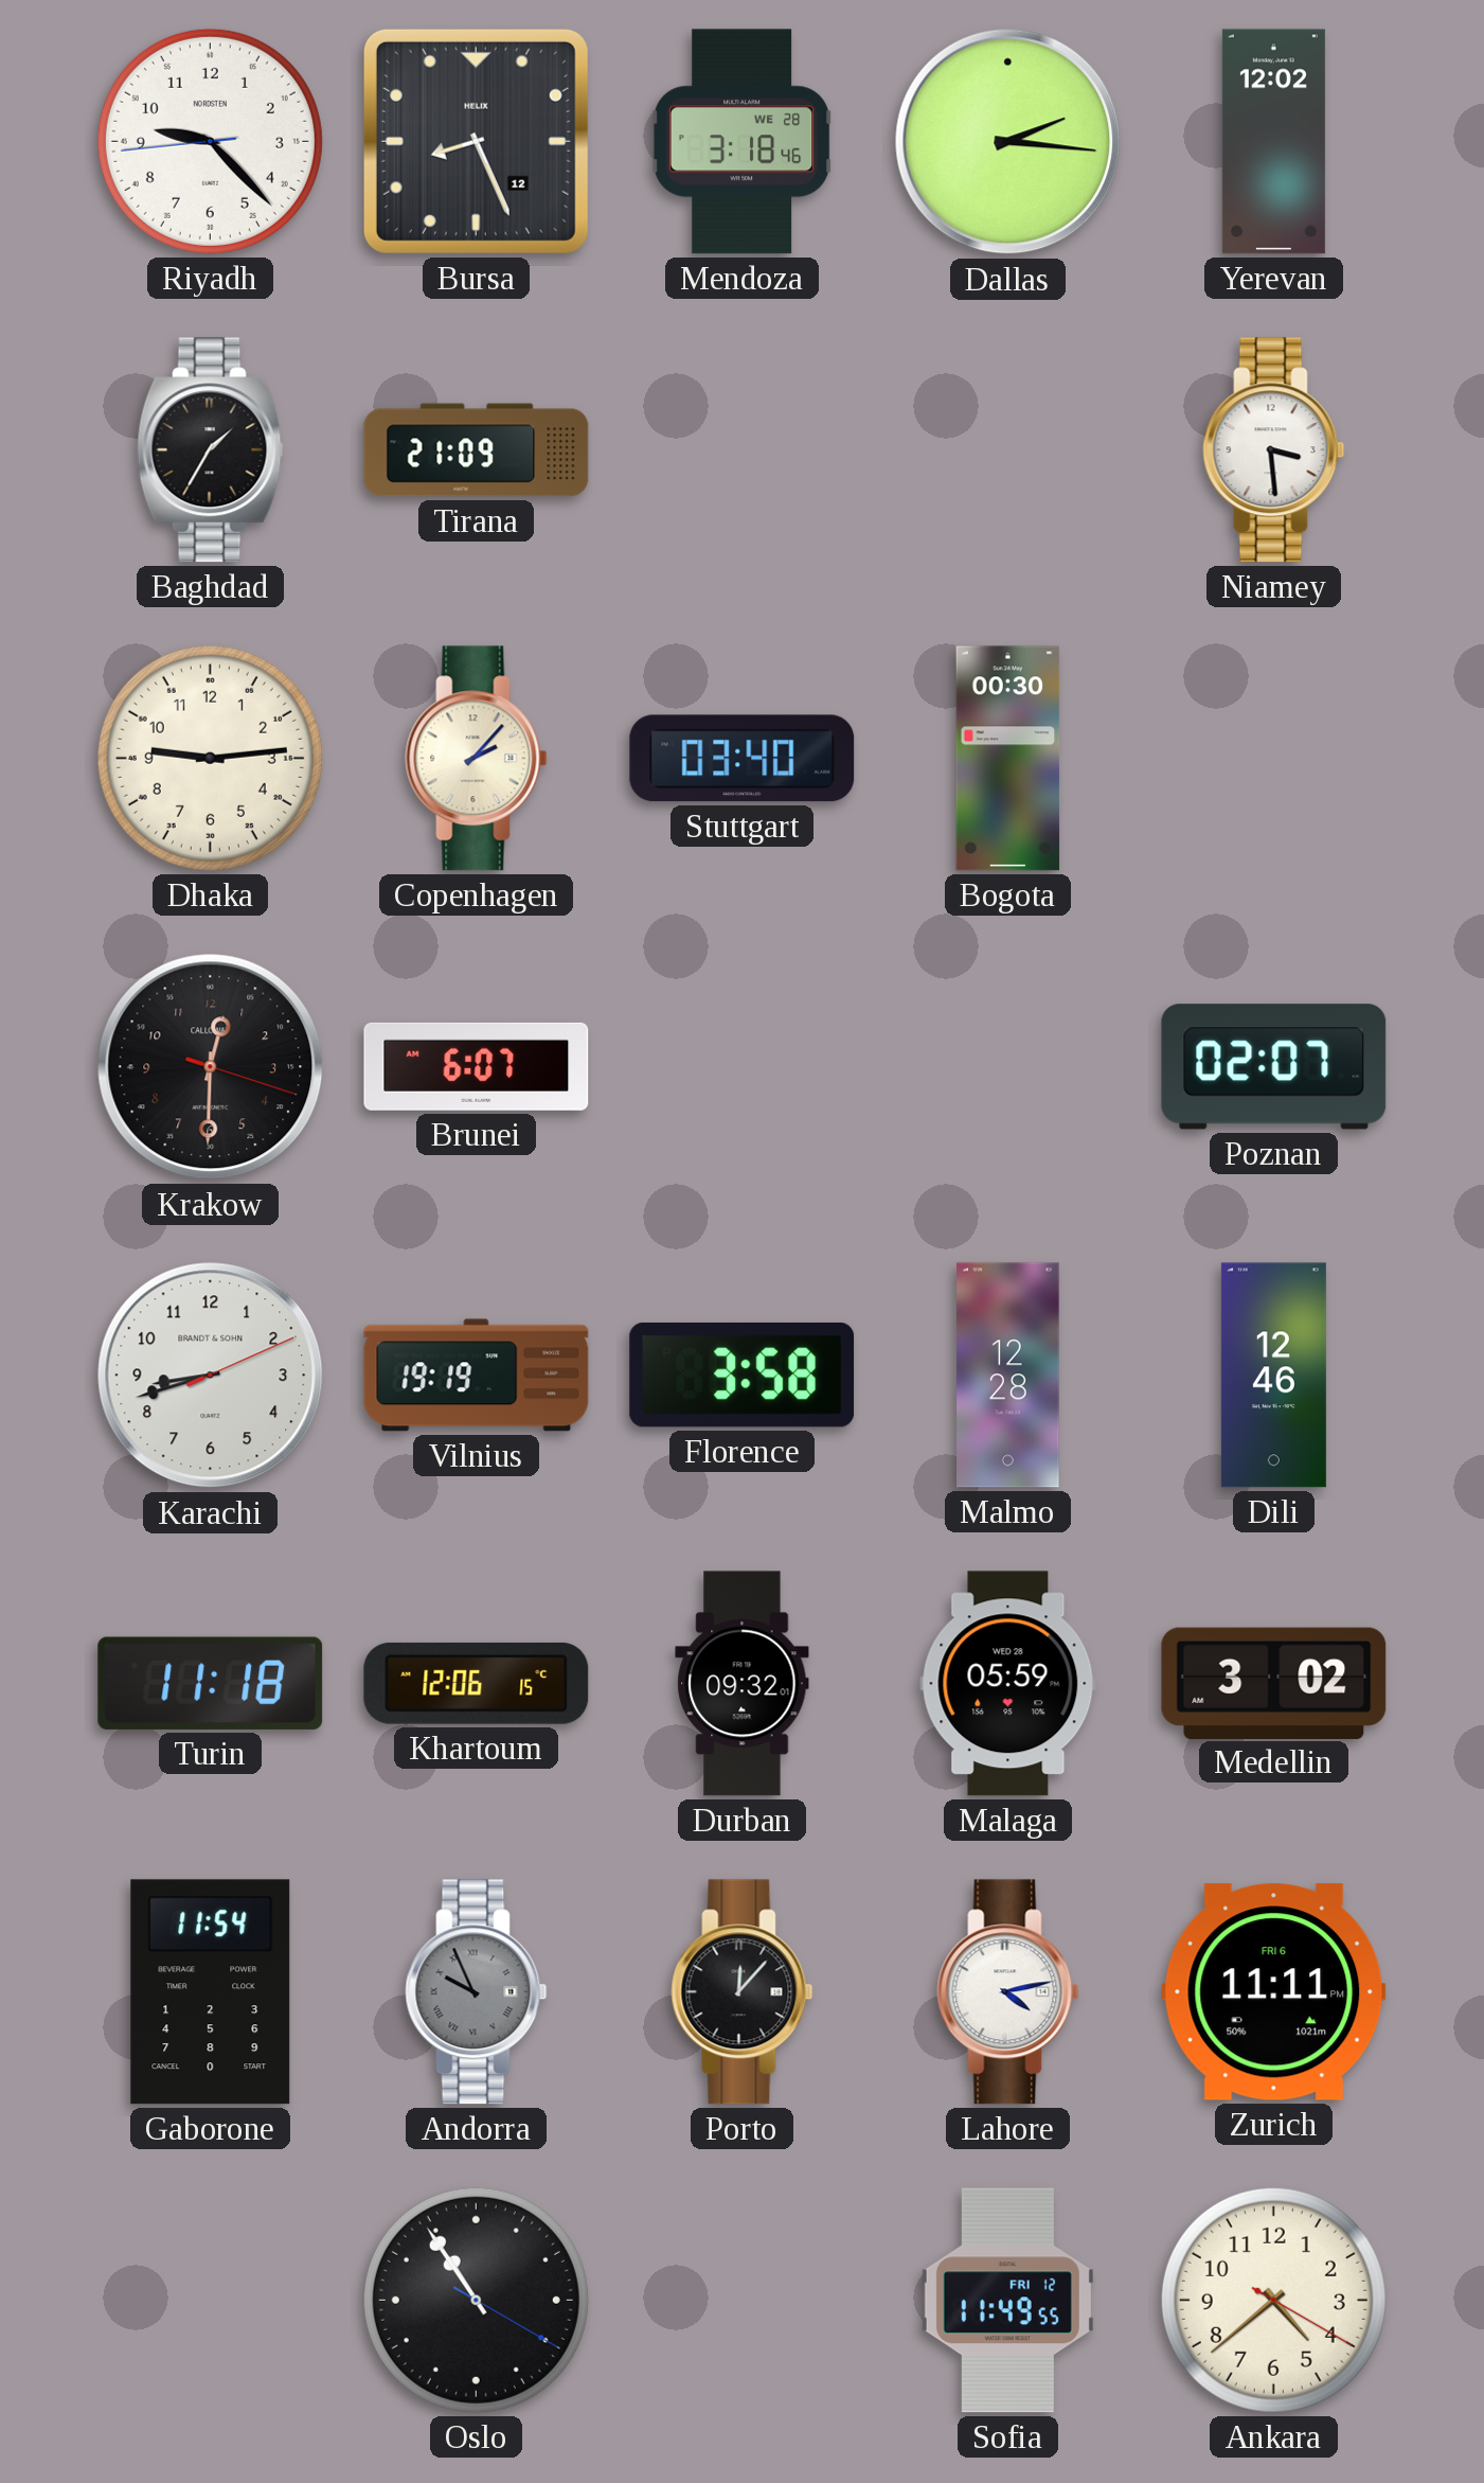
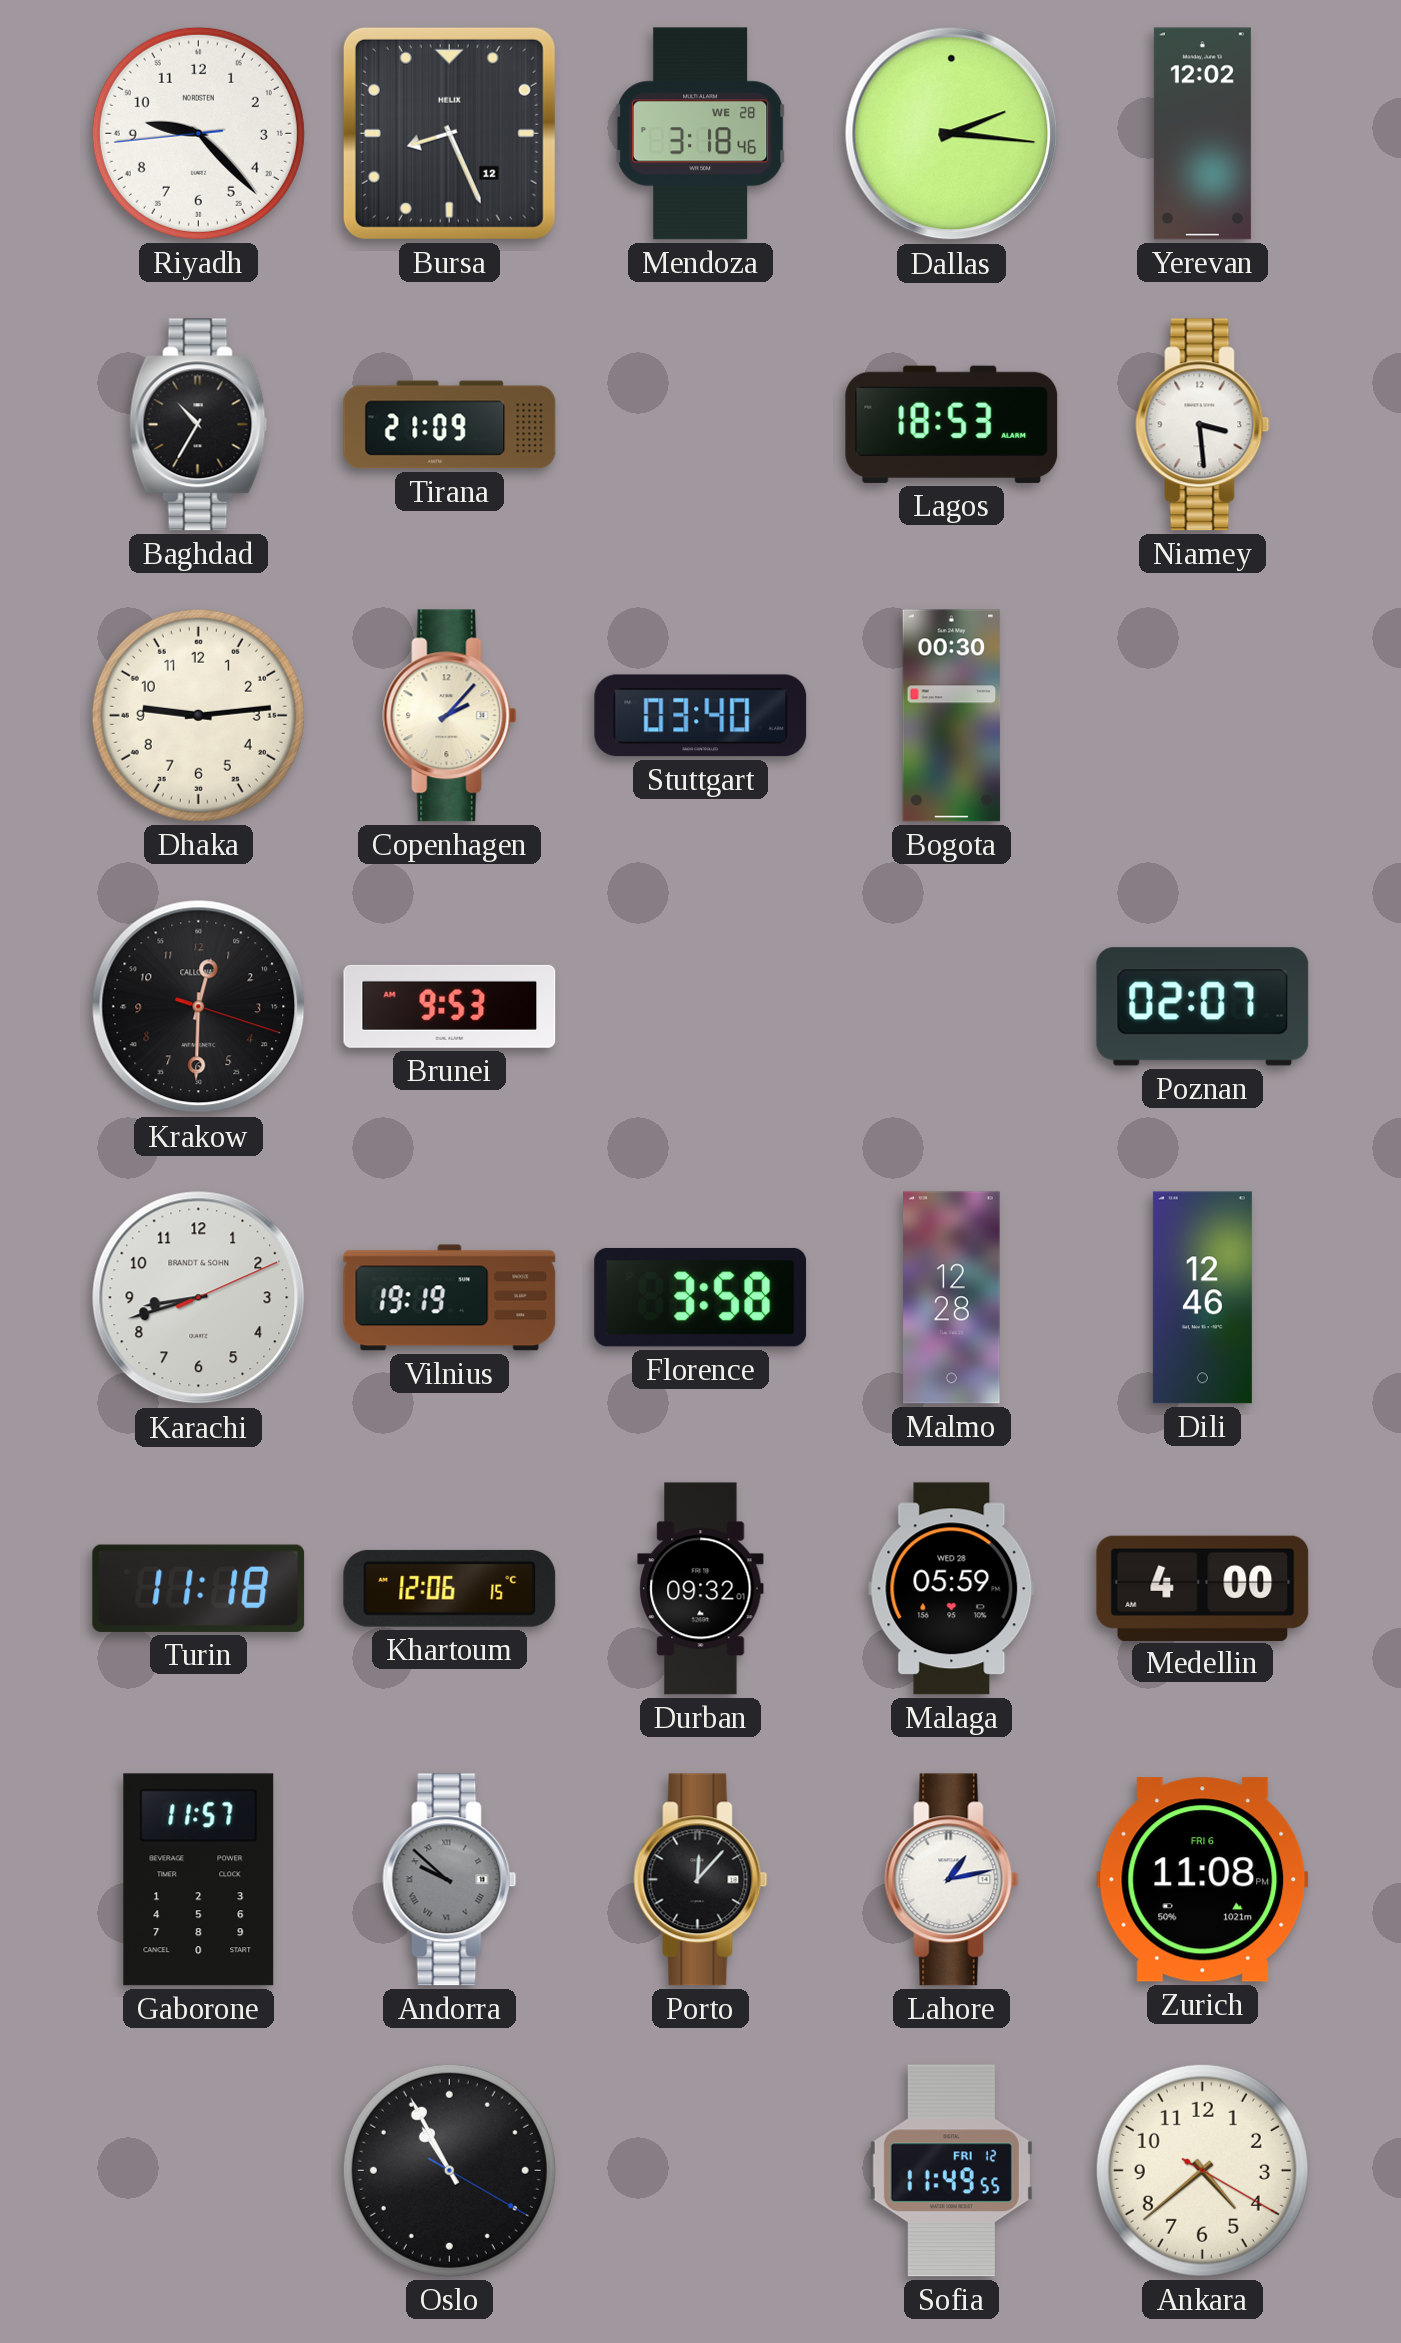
Baghdad: 1:35 -> 10:35
Lagos: none -> 18:53
Brunei: 6:07 -> 9:53
Medellin: 3:02 -> 4:00
Gaborone: 11:54 -> 11:57
Andorra: 9:56 -> 9:52
Lahore: 4:13 -> 1:13
Zurich: 11:11 -> 11:08
Oslo: 10:54 -> 10:55
